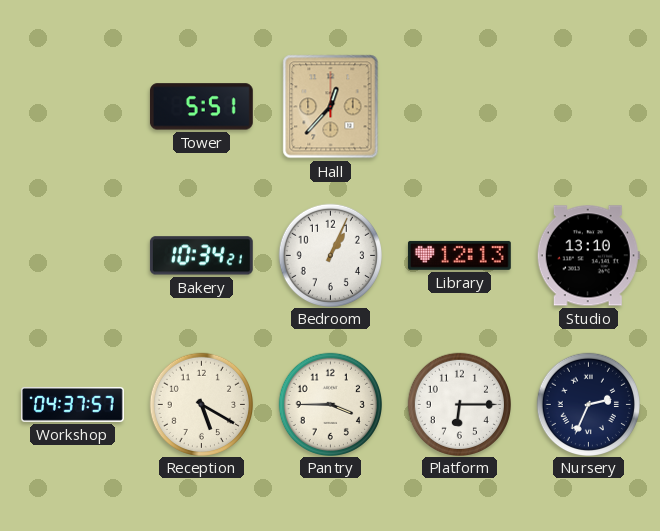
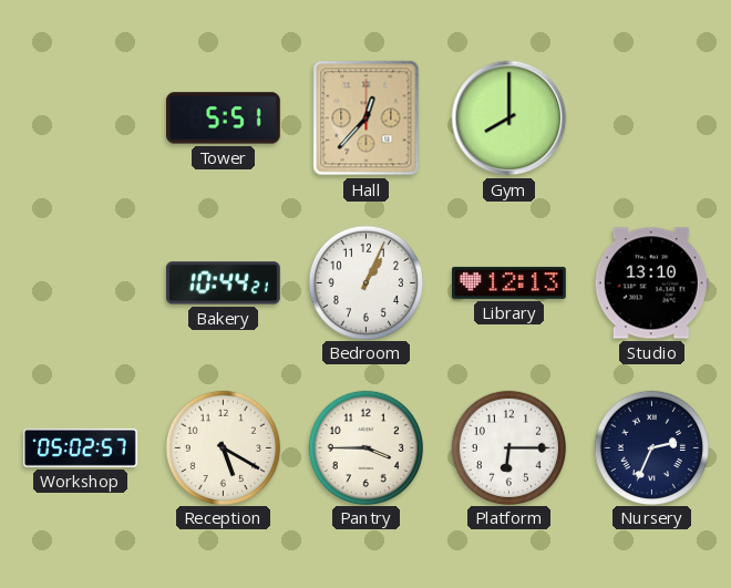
Gym: none -> 8:00
Bakery: 10:34 -> 10:44
Workshop: 04:37 -> 05:02
